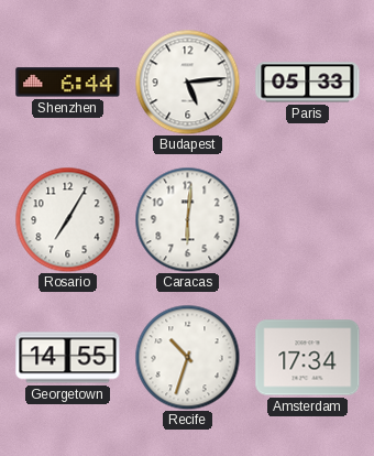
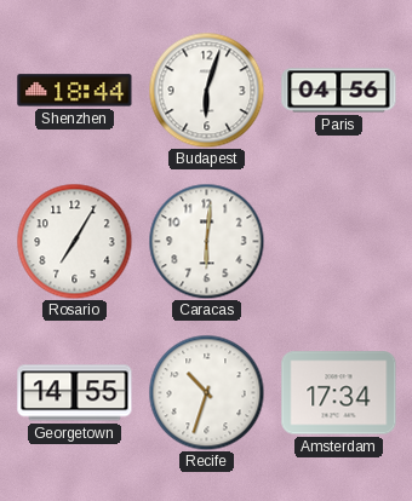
Shenzhen: 6:44 -> 18:44
Budapest: 5:14 -> 6:03
Paris: 05:33 -> 04:56
